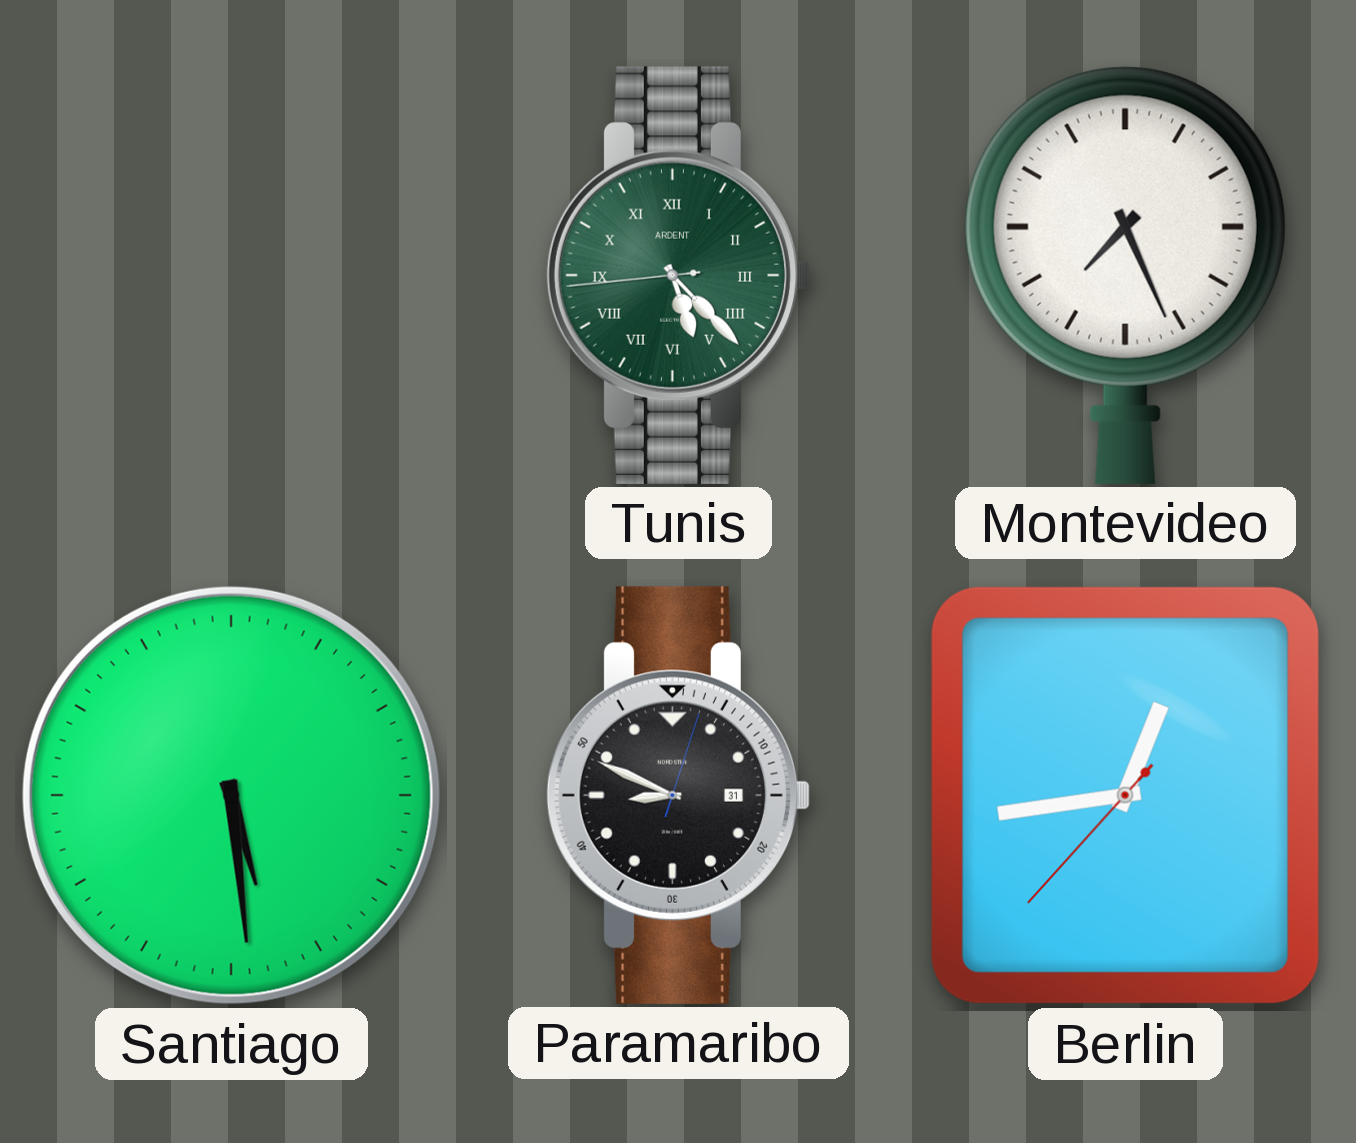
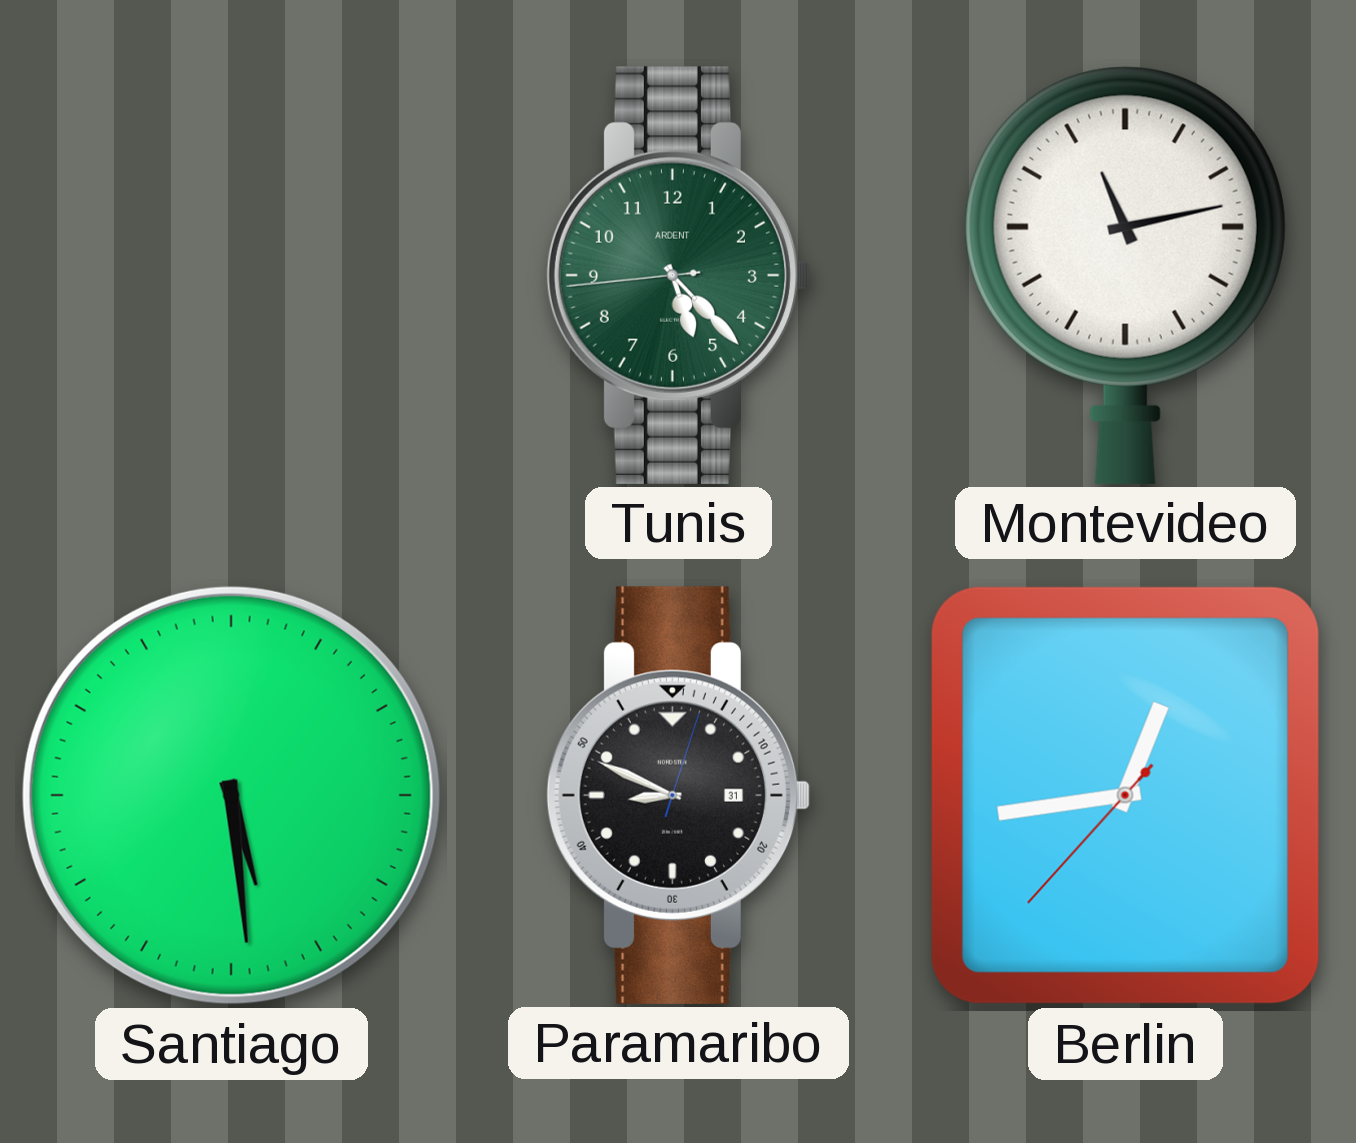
Tunis numerals: Roman -> Arabic
Montevideo: 7:26 -> 11:13
